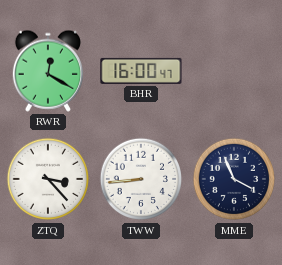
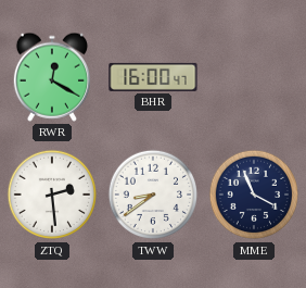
ZTQ: 3:23 -> 2:29
TWW: 8:44 -> 8:39
